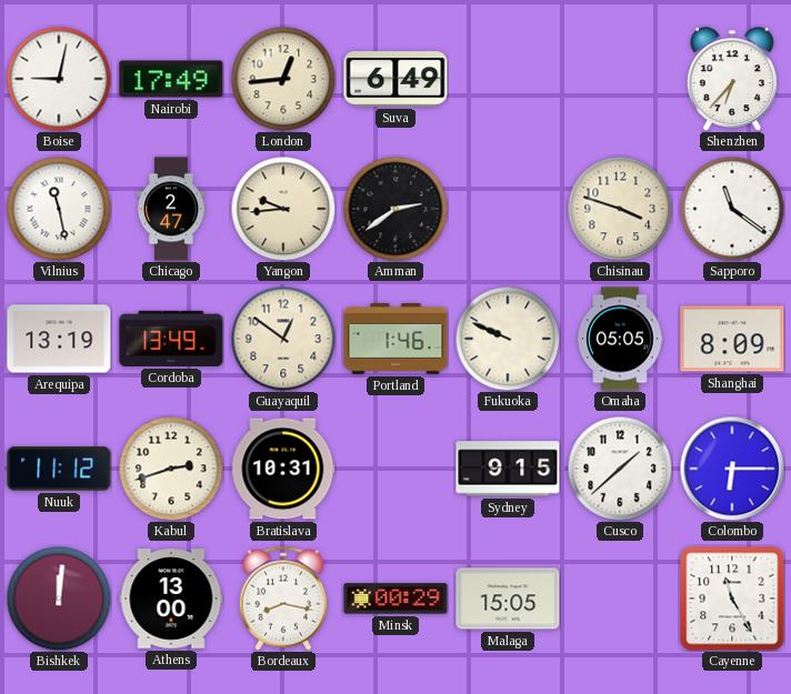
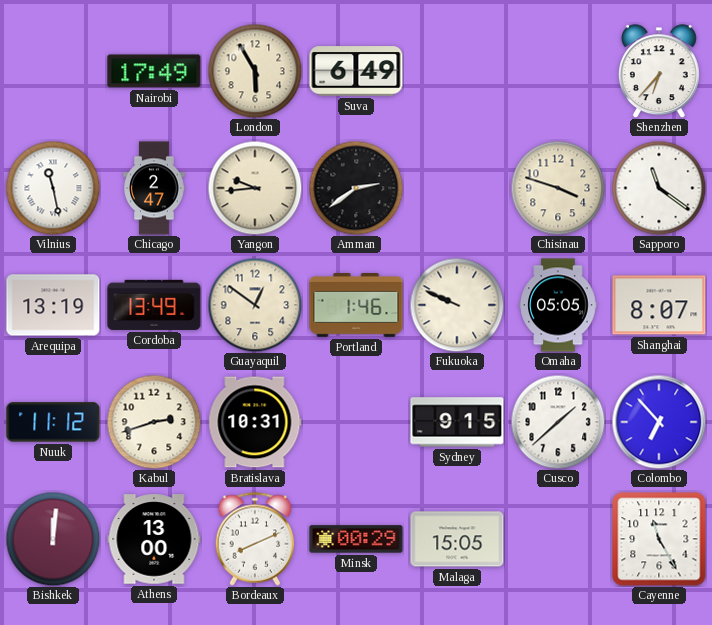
Boise: 9:02 -> none
London: 12:44 -> 5:55
Shanghai: 8:09 -> 8:07
Colombo: 6:15 -> 6:53
Bordeaux: 8:17 -> 8:11
